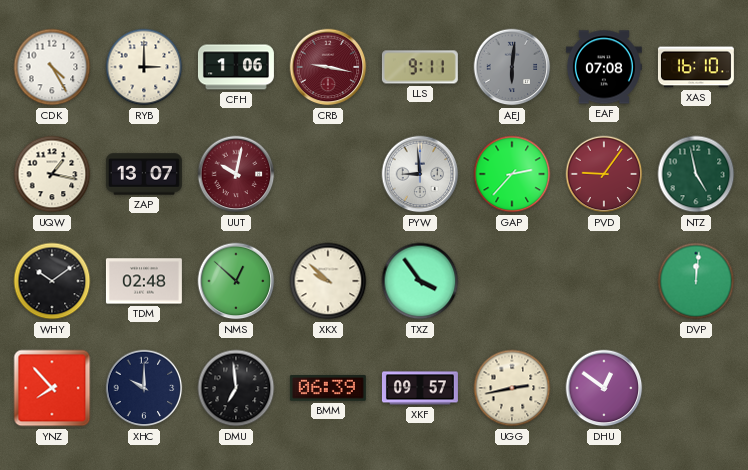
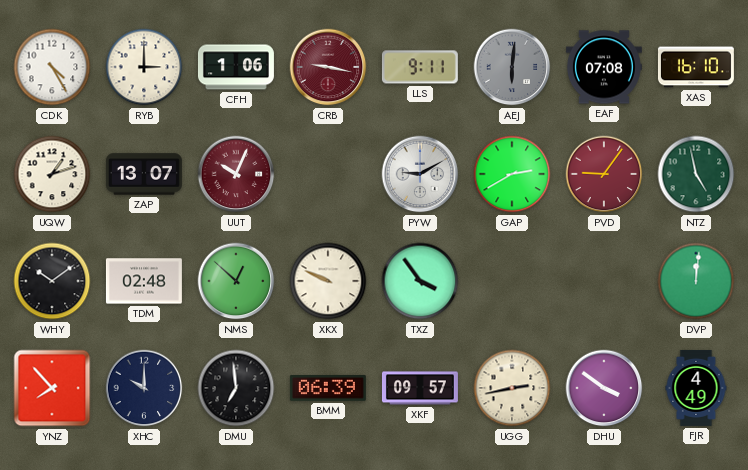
UQW: 1:17 -> 1:12
UUT: 10:02 -> 10:04
PYW: 8:59 -> 9:10
GAP: 2:37 -> 2:40
XKX: 9:52 -> 9:49
DHU: 12:51 -> 3:51
FJR: none -> 4:49
